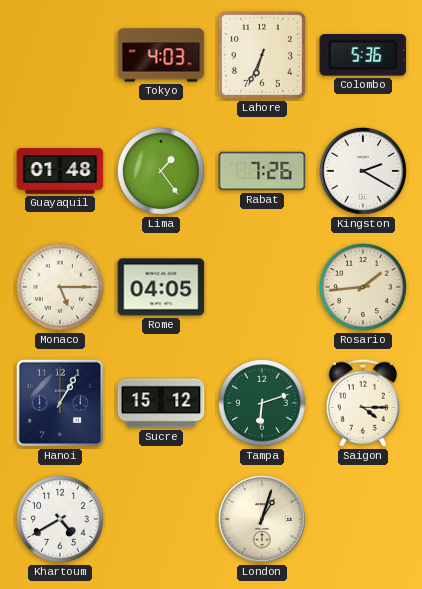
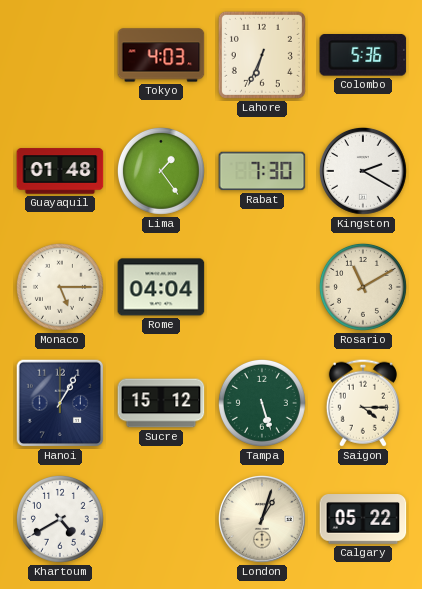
Rabat: 7:26 -> 7:30
Rome: 04:05 -> 04:04
Rosario: 1:44 -> 11:10
Tampa: 6:12 -> 5:27
Calgary: none -> 05:22
